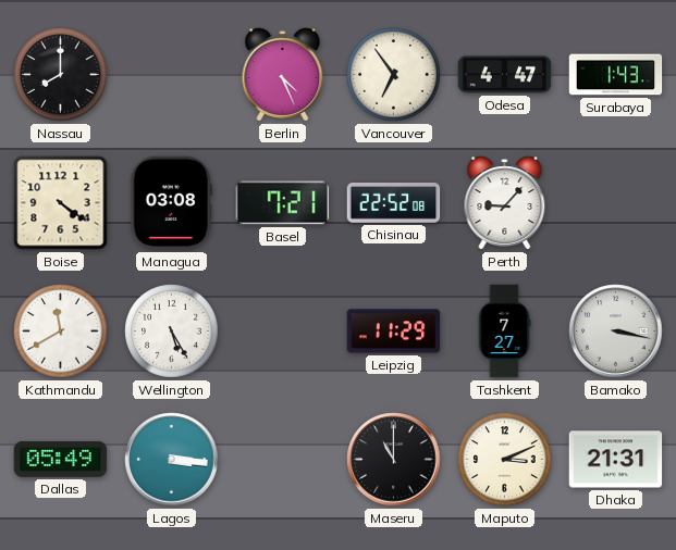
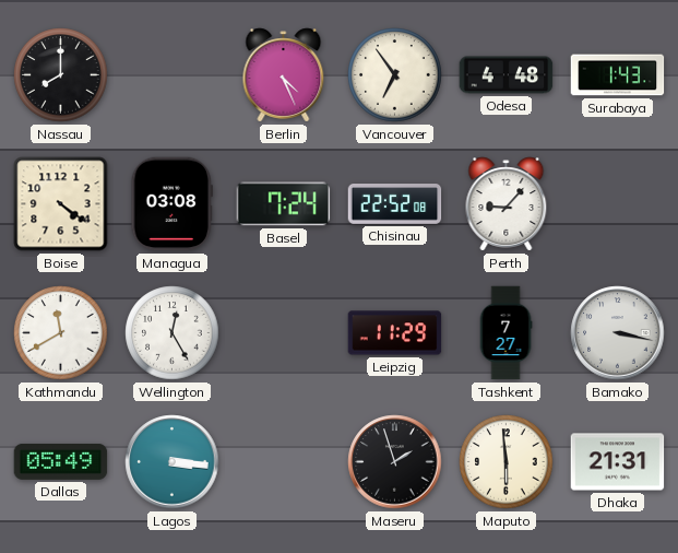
Odesa: 4:47 -> 4:48
Basel: 7:21 -> 7:24
Wellington: 5:25 -> 12:25
Maseru: 11:00 -> 1:57
Maputo: 3:11 -> 5:59
